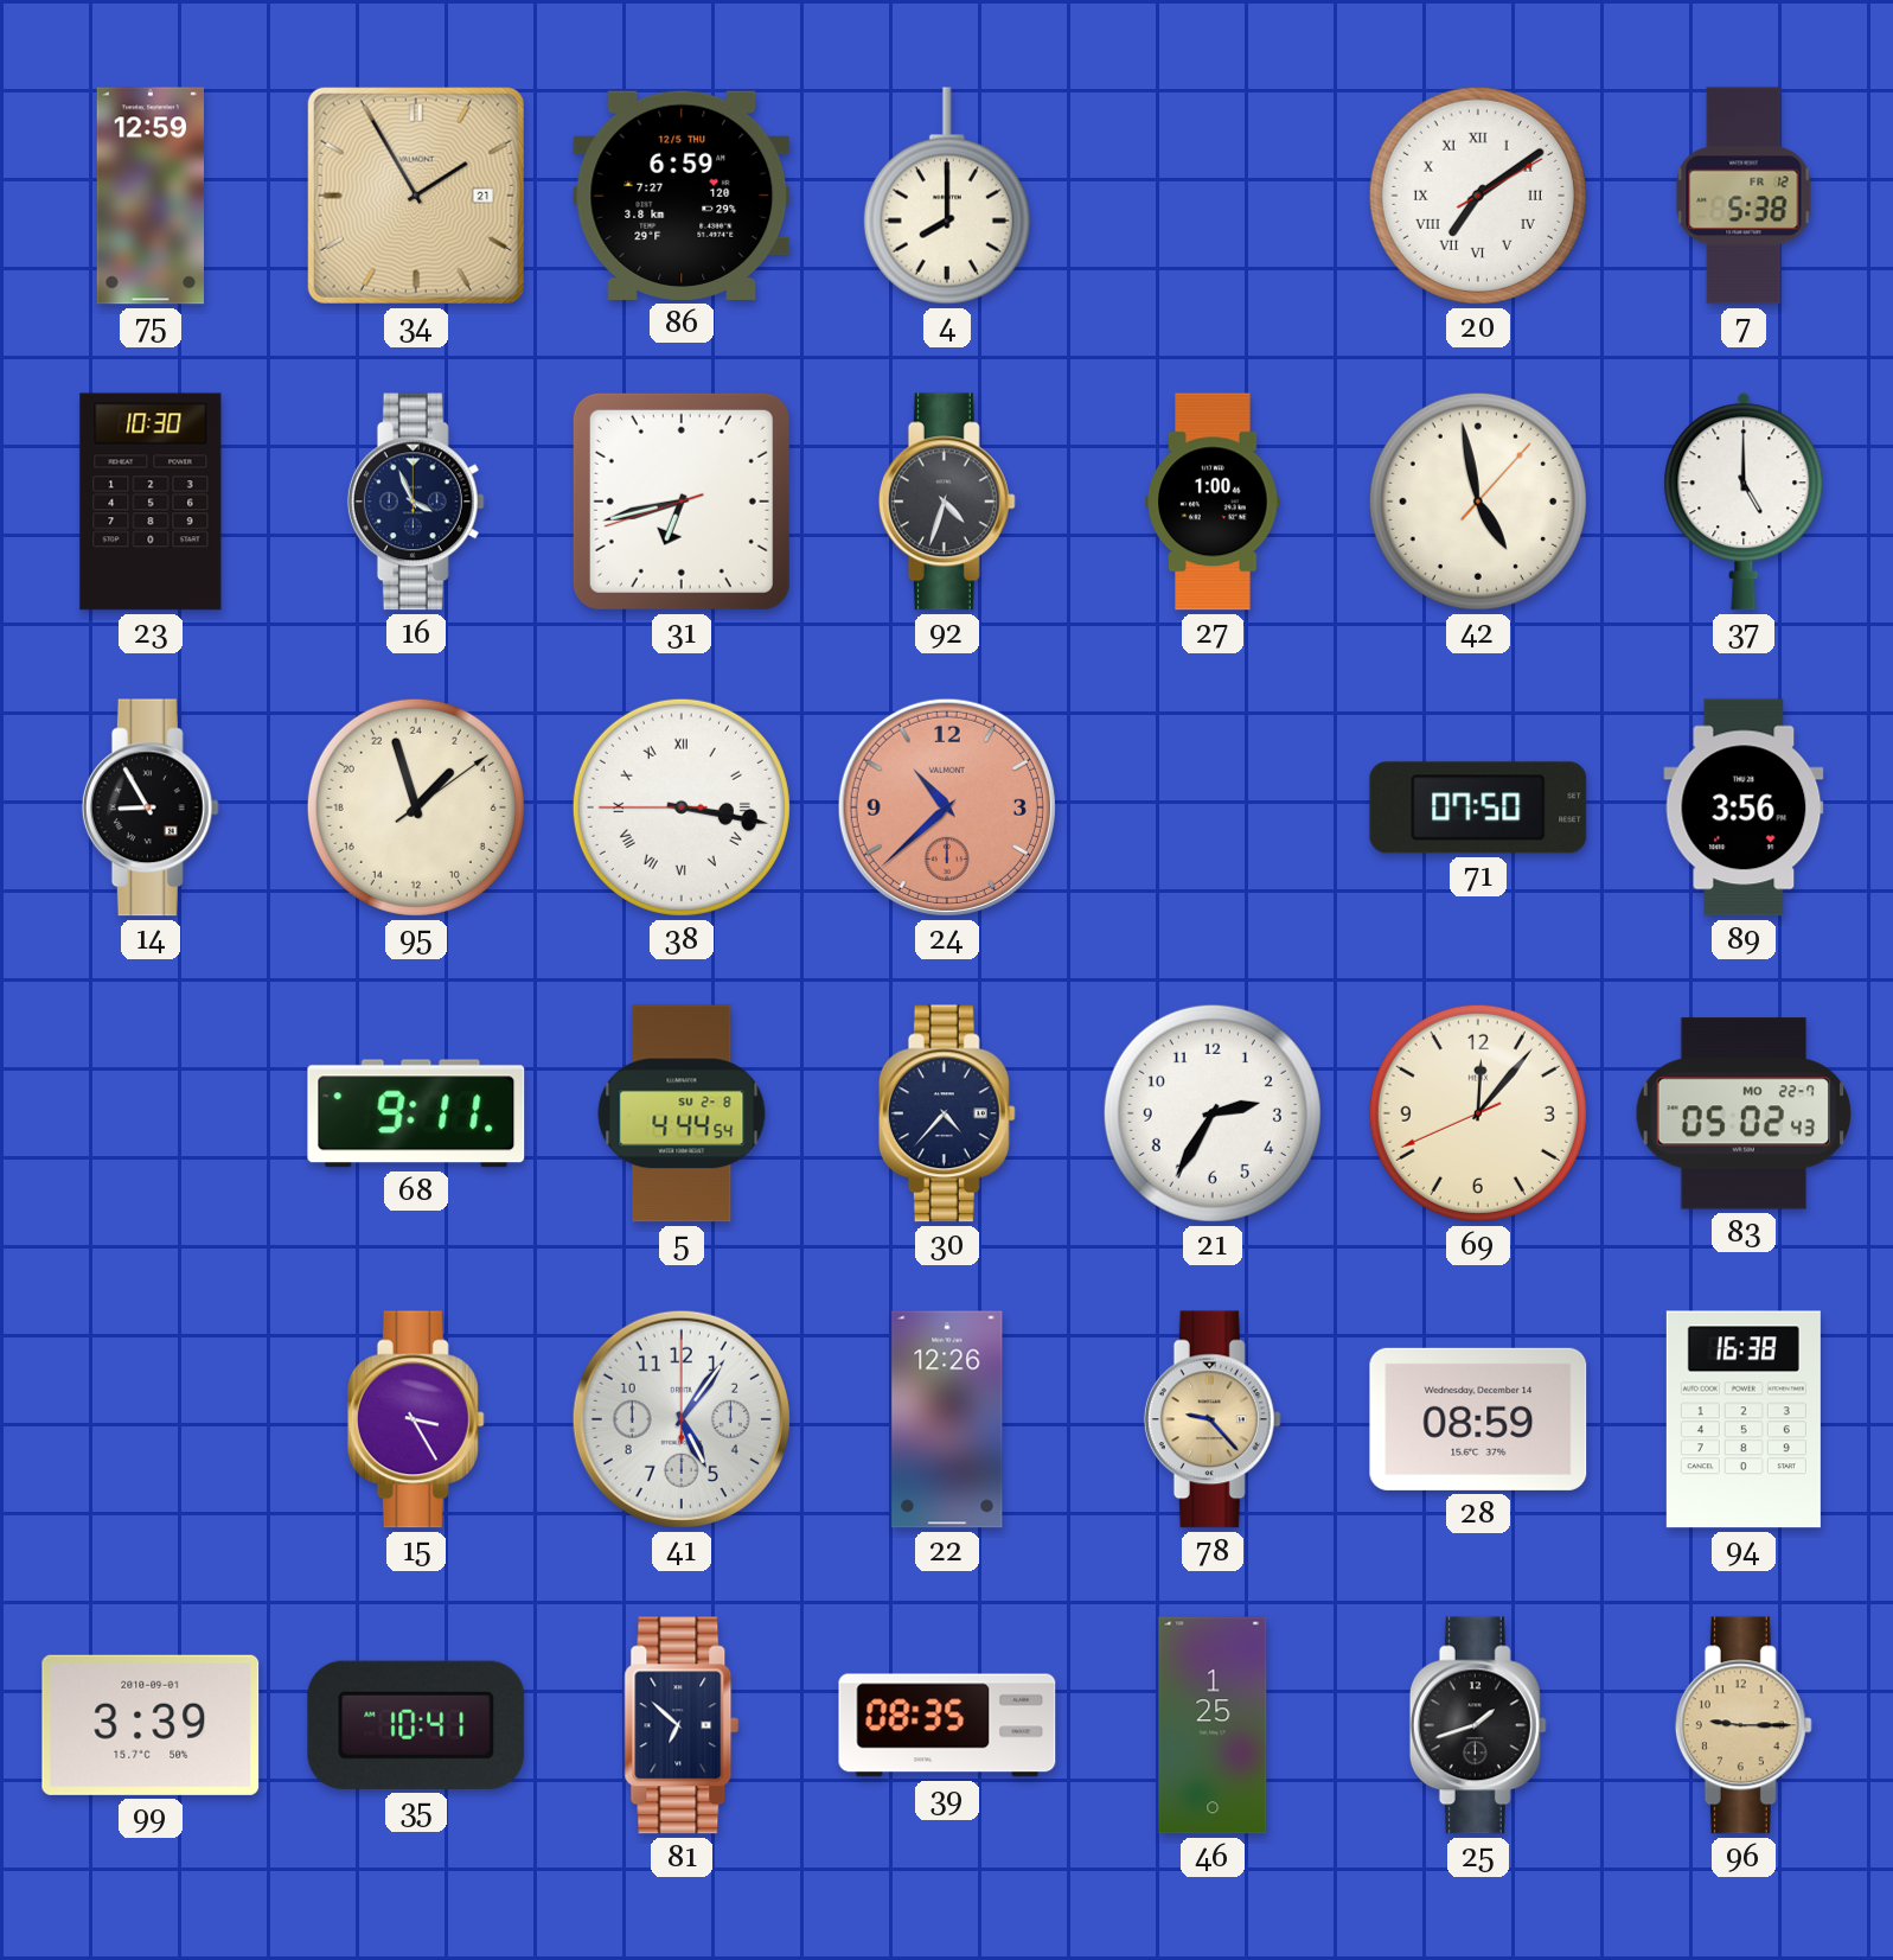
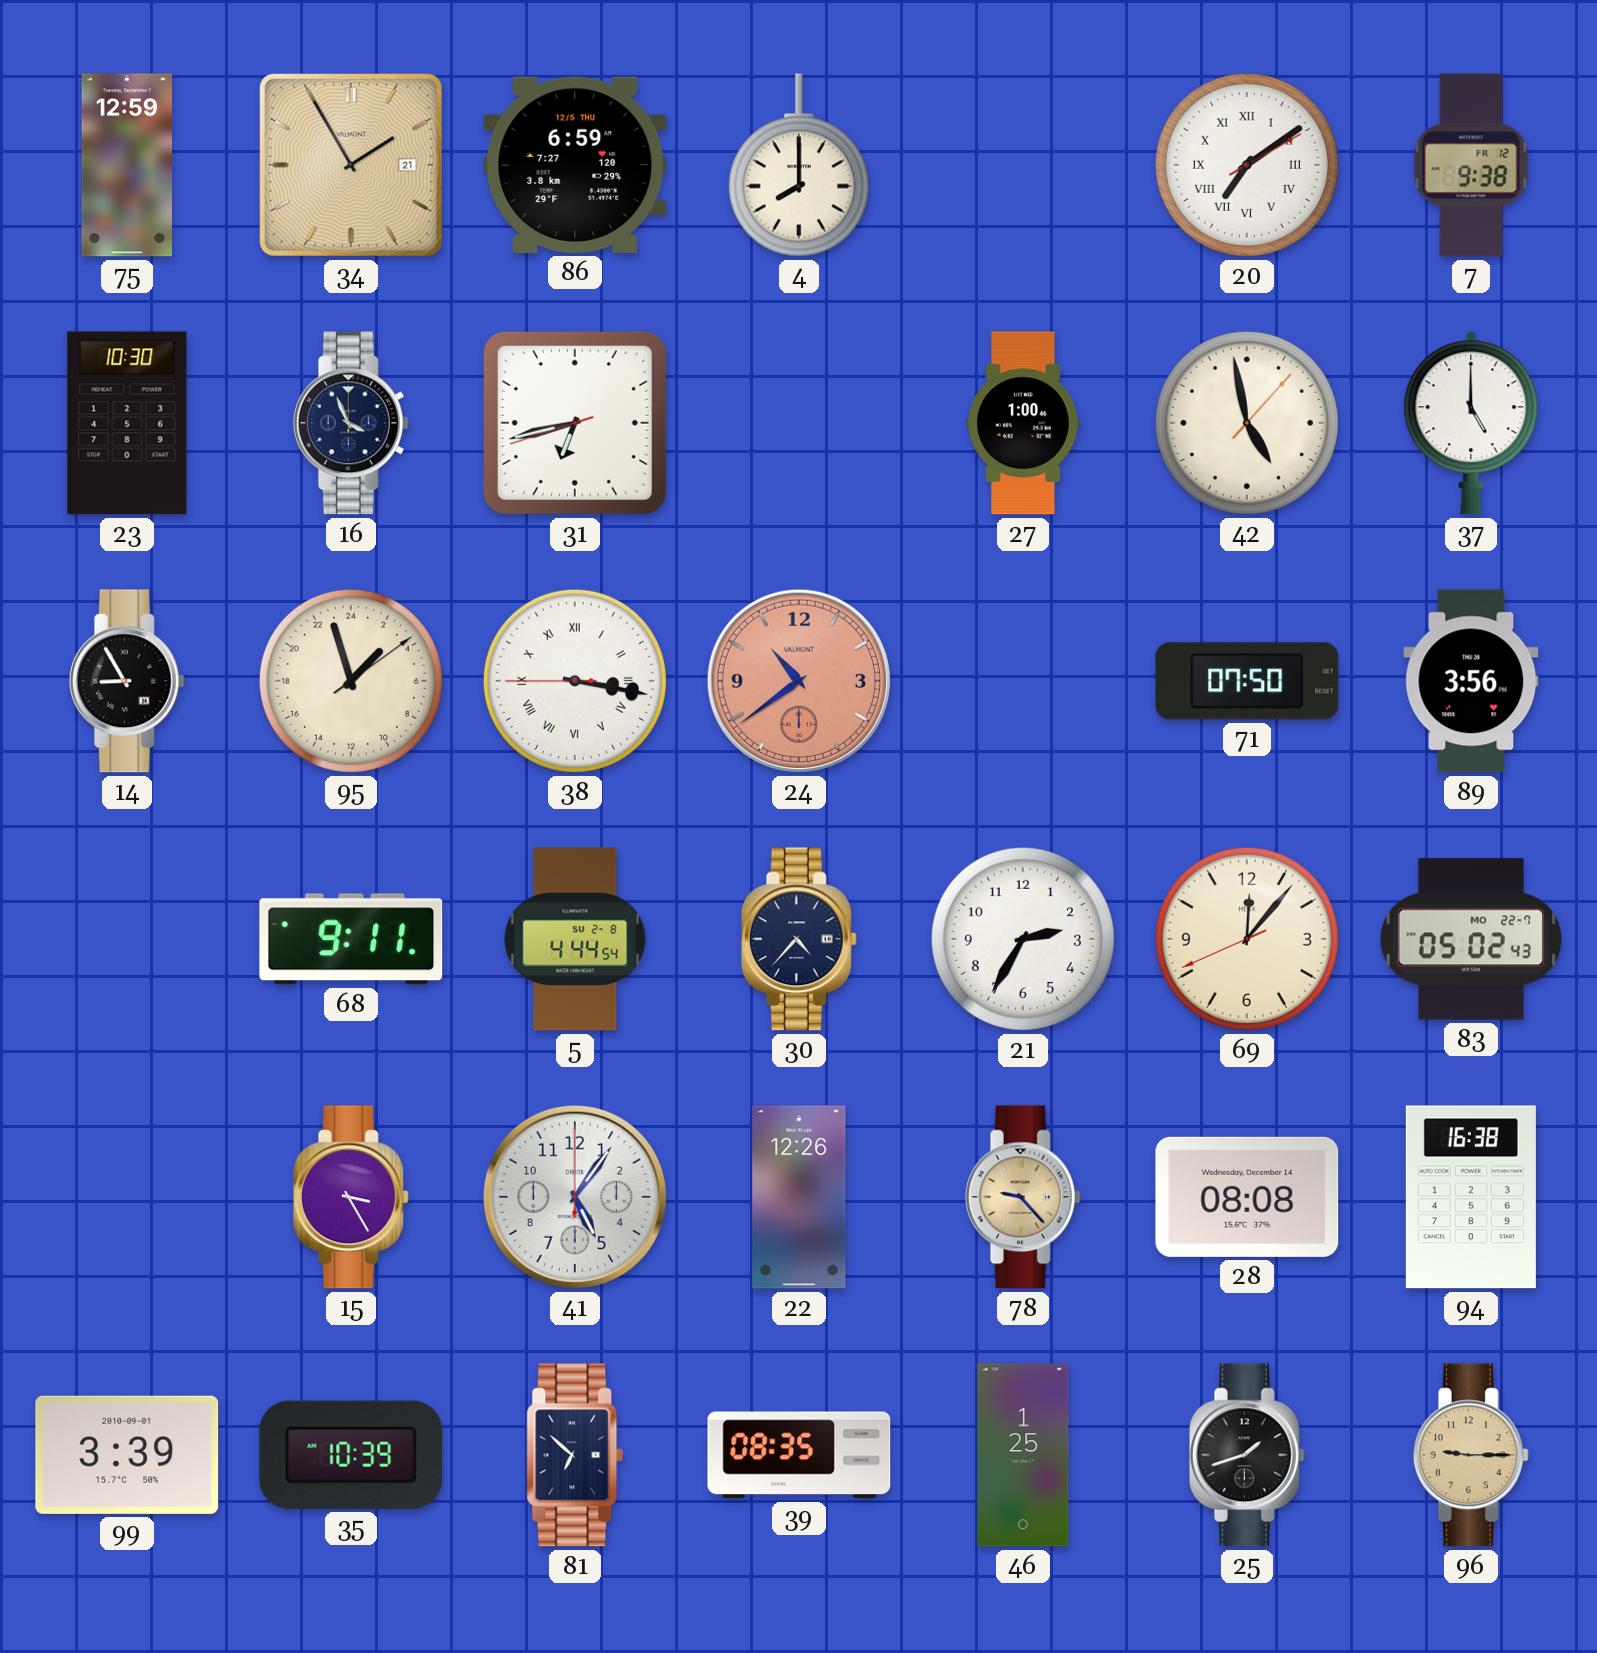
7: 5:38 -> 9:38
92: 4:33 -> none
24: 10:38 -> 10:39
28: 08:59 -> 08:08
35: 10:41 -> 10:39
